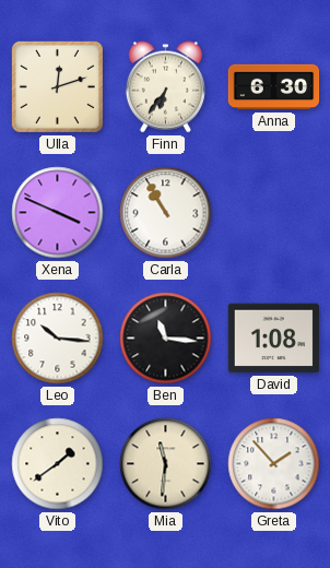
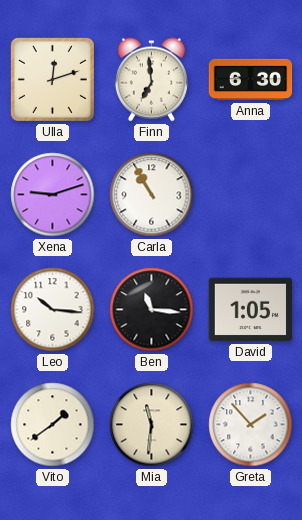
Finn: 6:36 -> 6:59
Xena: 3:49 -> 9:12
David: 1:08 -> 1:05
